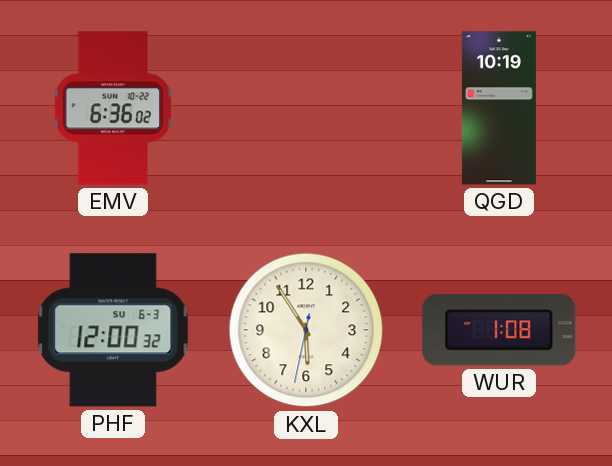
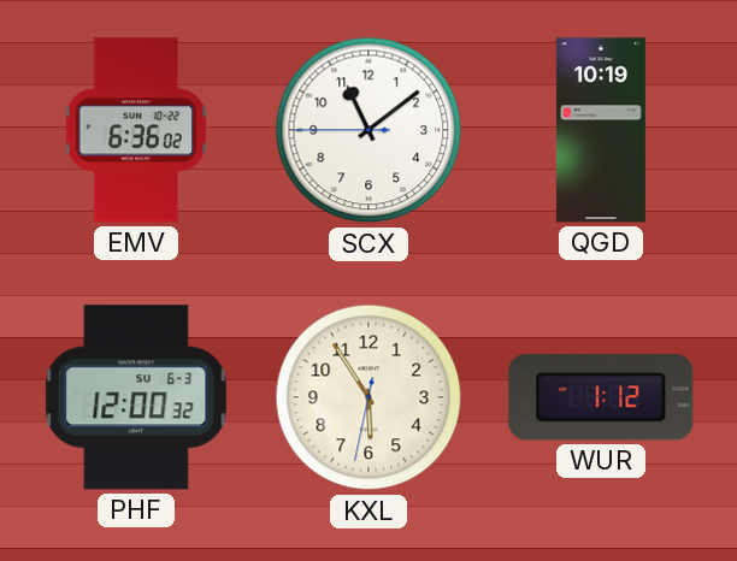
SCX: none -> 11:08
WUR: 1:08 -> 1:12
